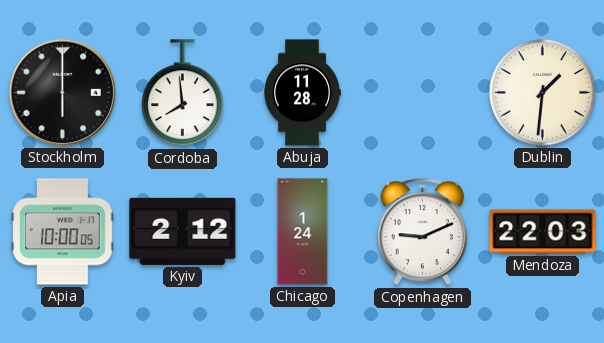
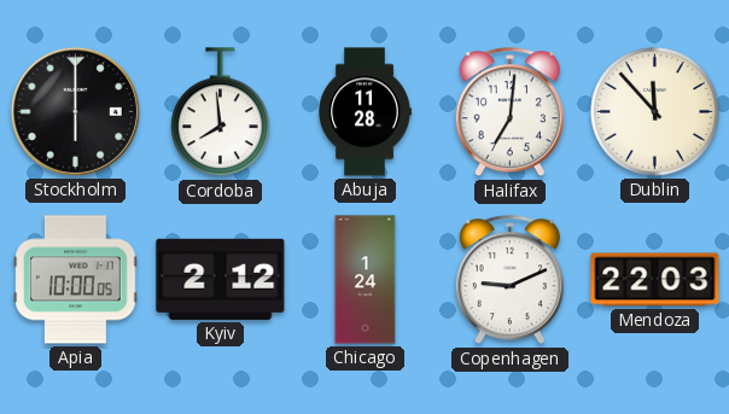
Halifax: none -> 7:01
Dublin: 1:31 -> 11:53
